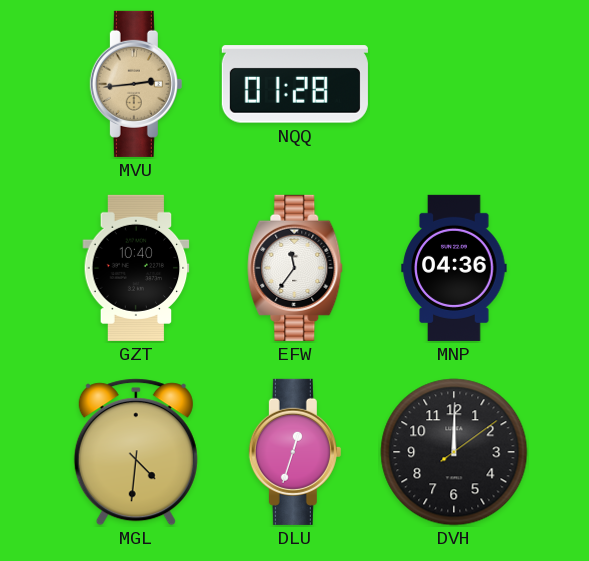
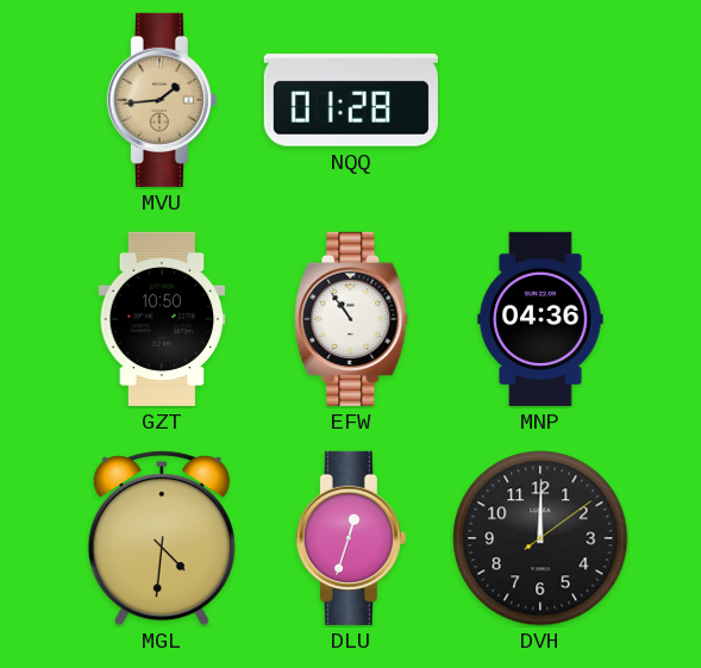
MVU: 2:44 -> 1:44
GZT: 10:40 -> 10:50
EFW: 11:36 -> 10:54
